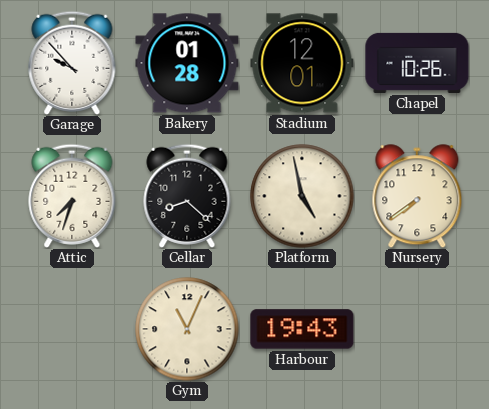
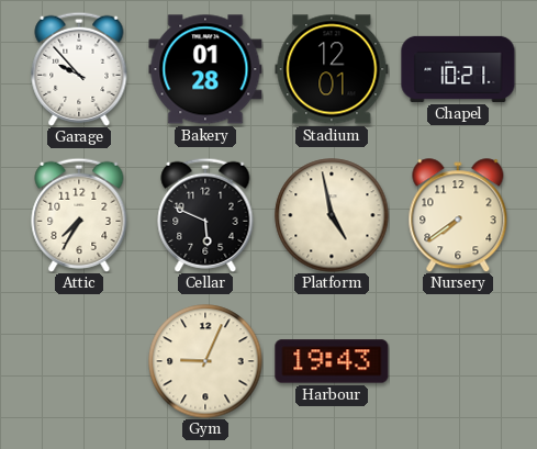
Chapel: 10:26 -> 10:21
Attic: 7:33 -> 7:35
Cellar: 8:22 -> 5:49
Gym: 11:04 -> 9:04
